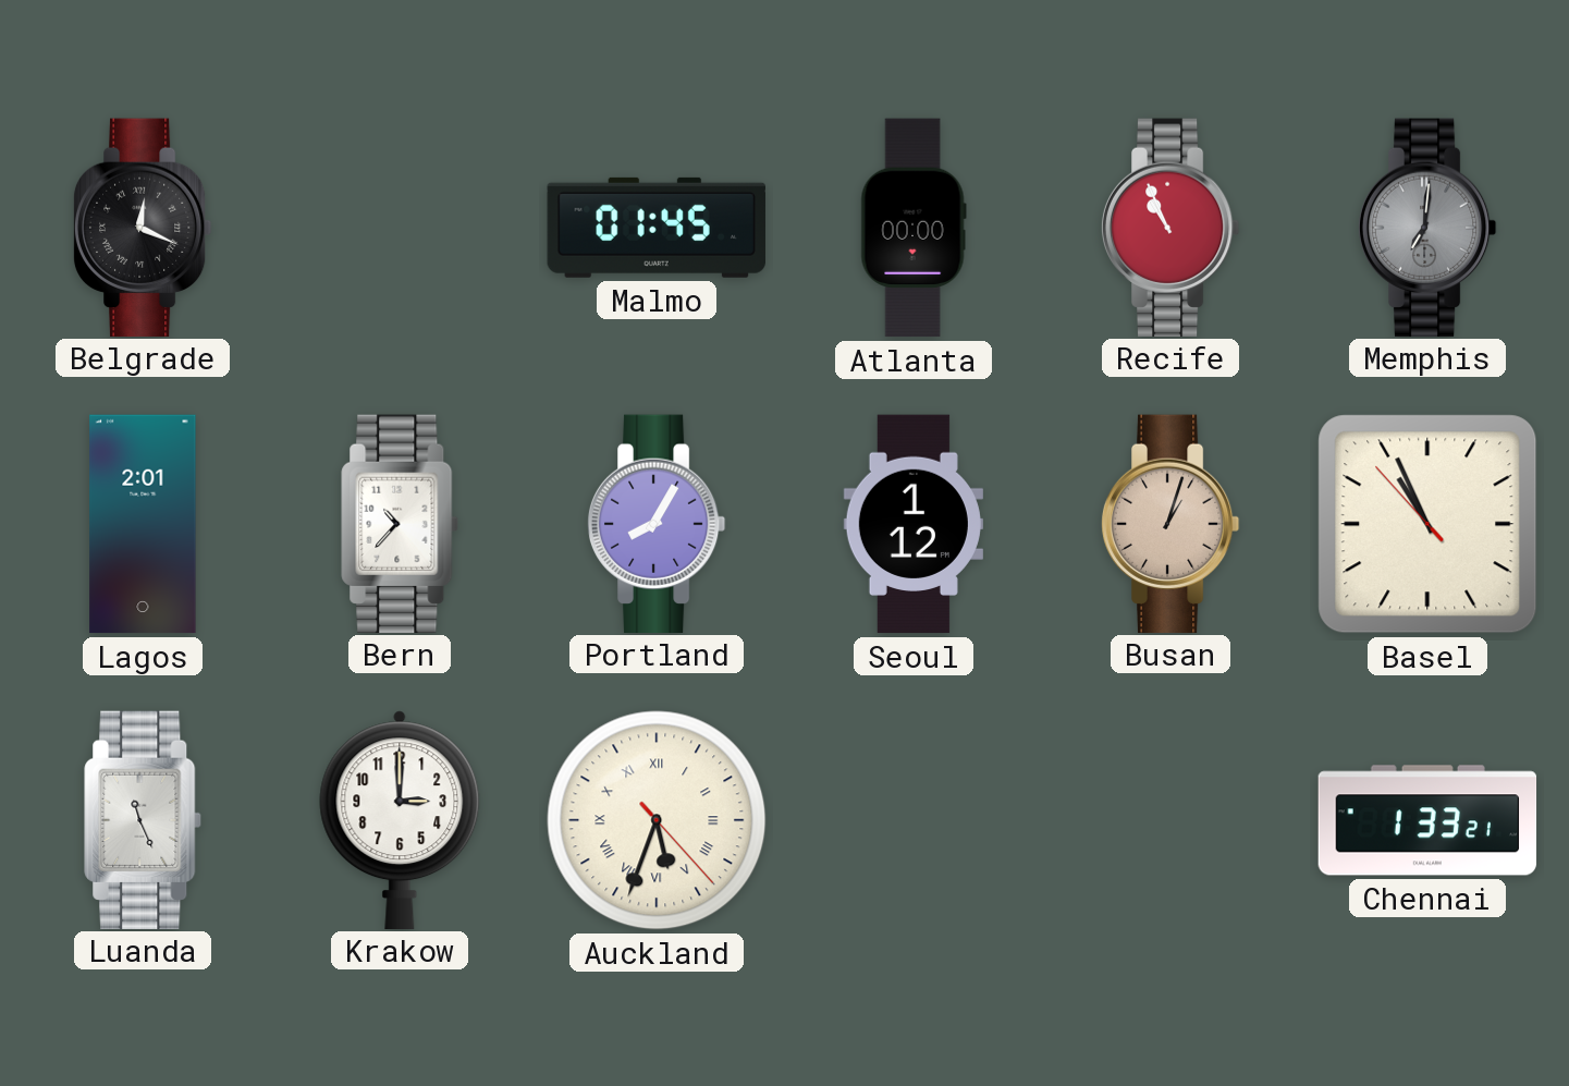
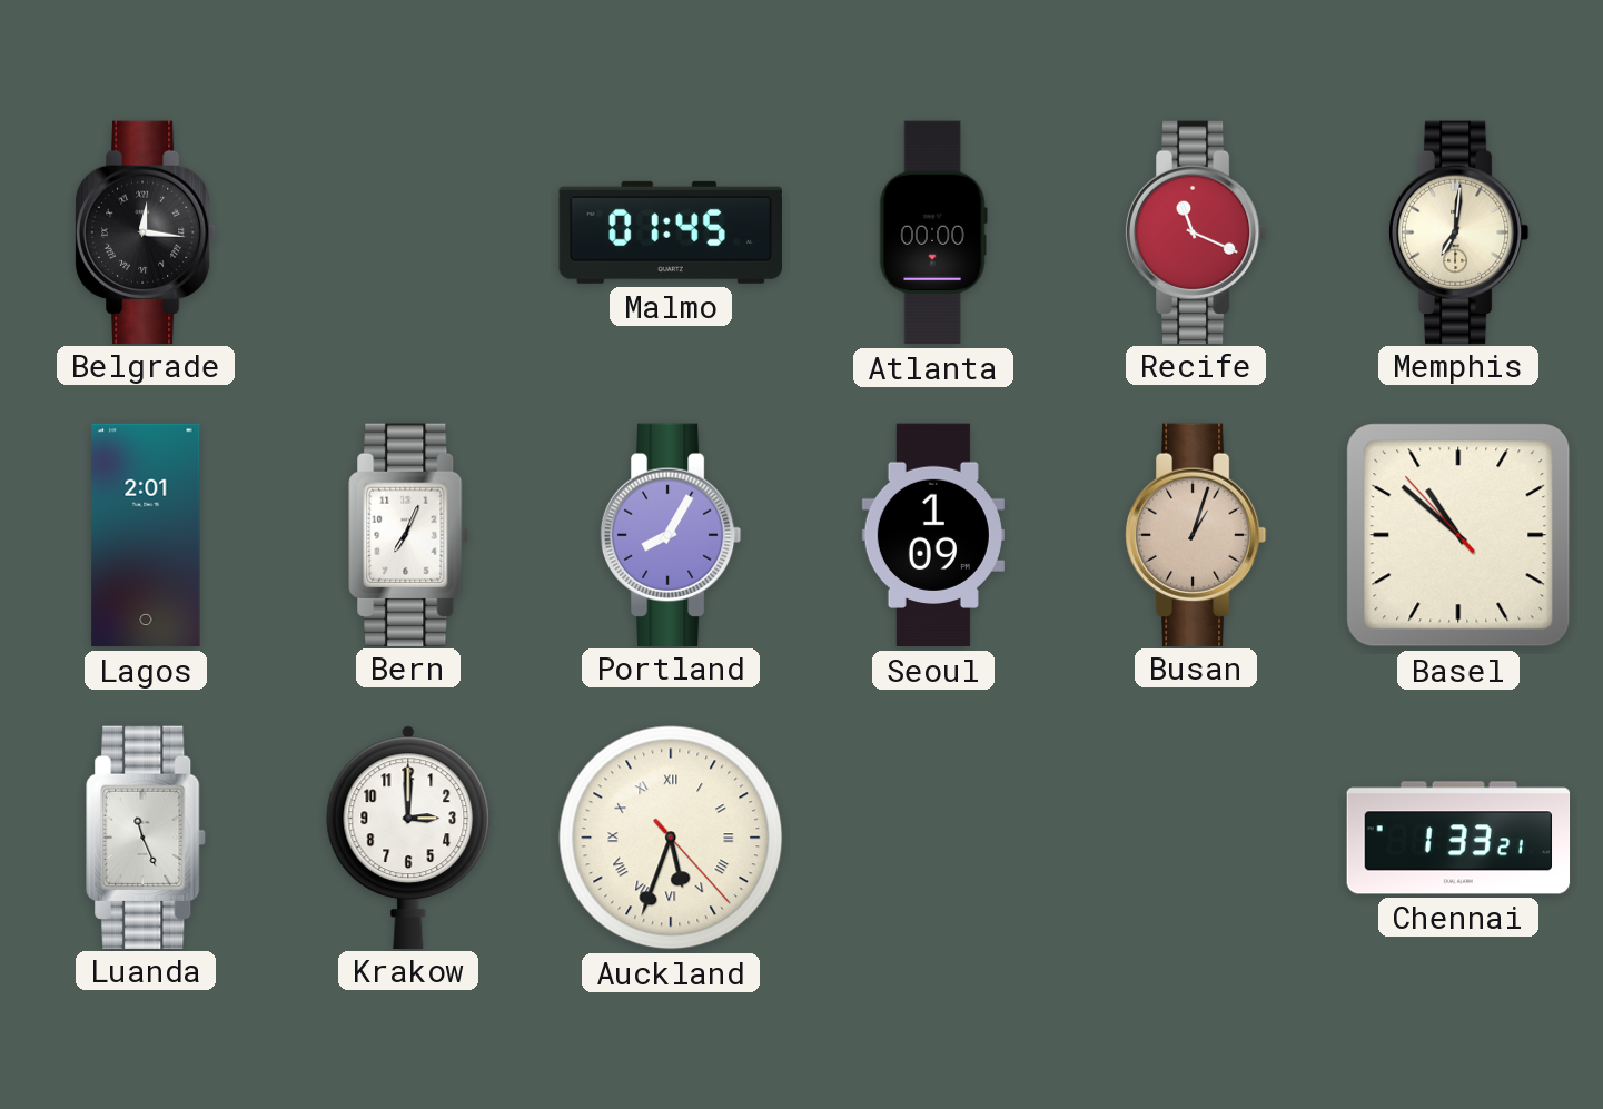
Belgrade: 12:19 -> 12:16
Recife: 10:56 -> 11:19
Memphis dial: grey -> cream
Bern: 10:37 -> 7:04
Seoul: 1:12 -> 1:09
Basel: 10:55 -> 10:51
